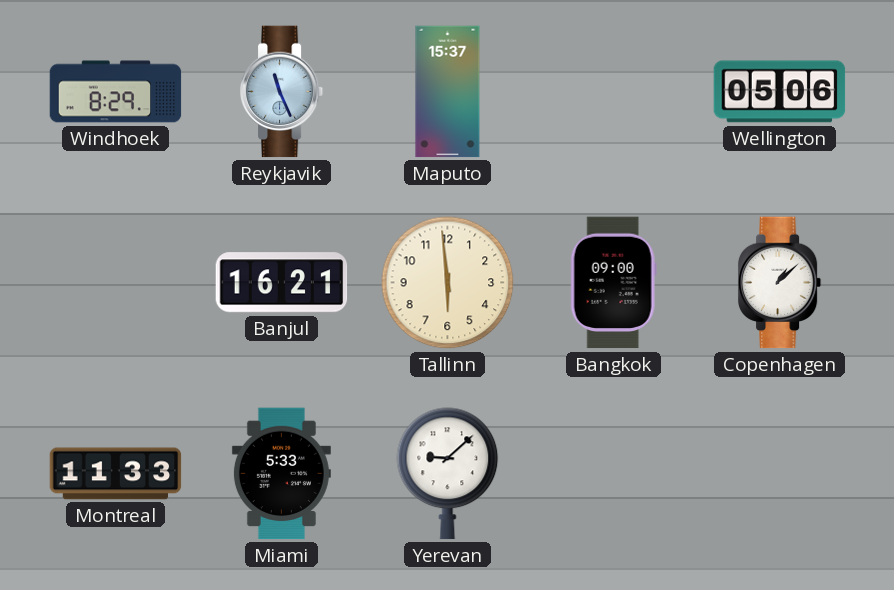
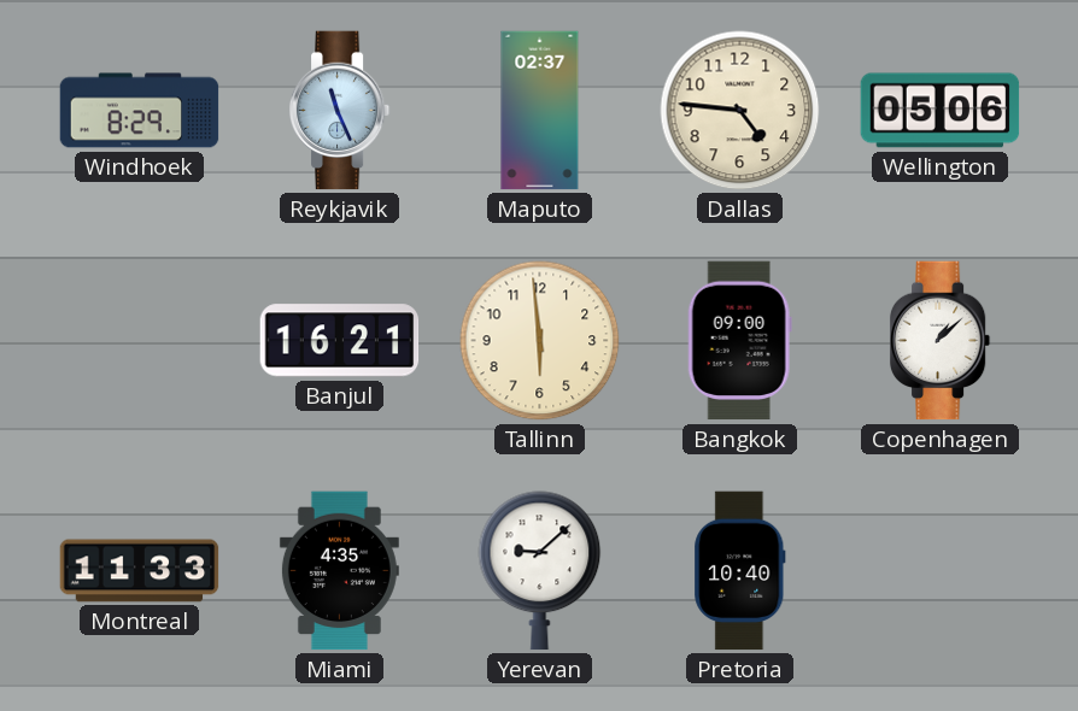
Maputo: 15:37 -> 02:37
Dallas: none -> 4:46
Miami: 5:33 -> 4:35
Pretoria: none -> 10:40
